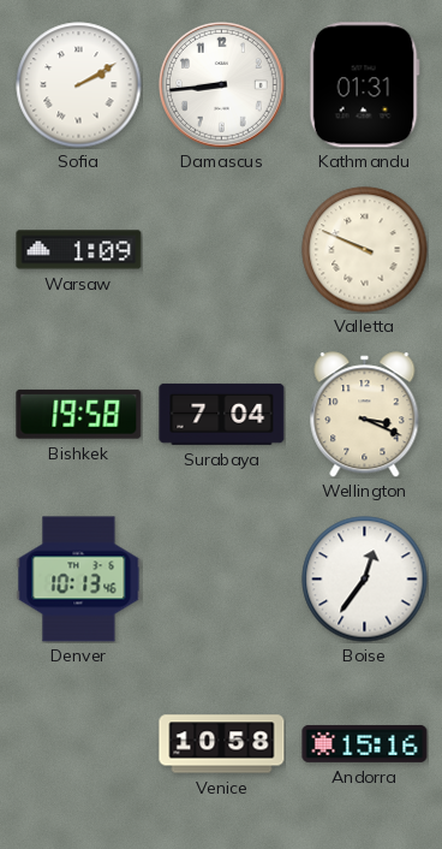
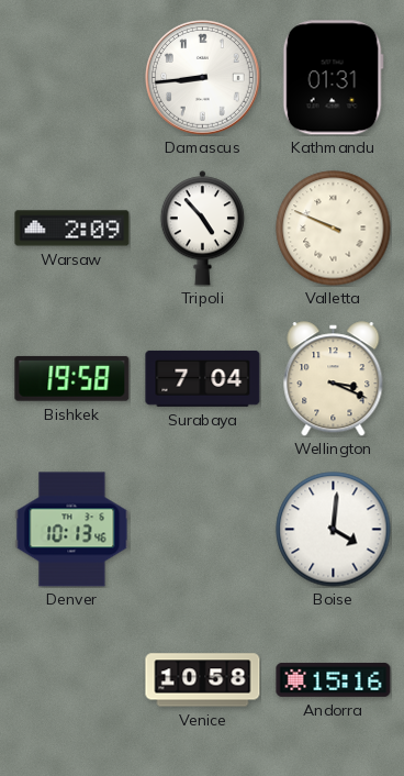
Sofia: 2:10 -> none
Warsaw: 1:09 -> 2:09
Tripoli: none -> 4:53
Boise: 12:36 -> 4:01
